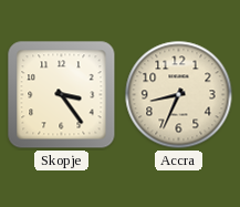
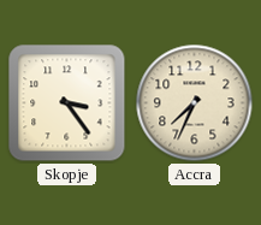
Accra: 8:34 -> 7:34
